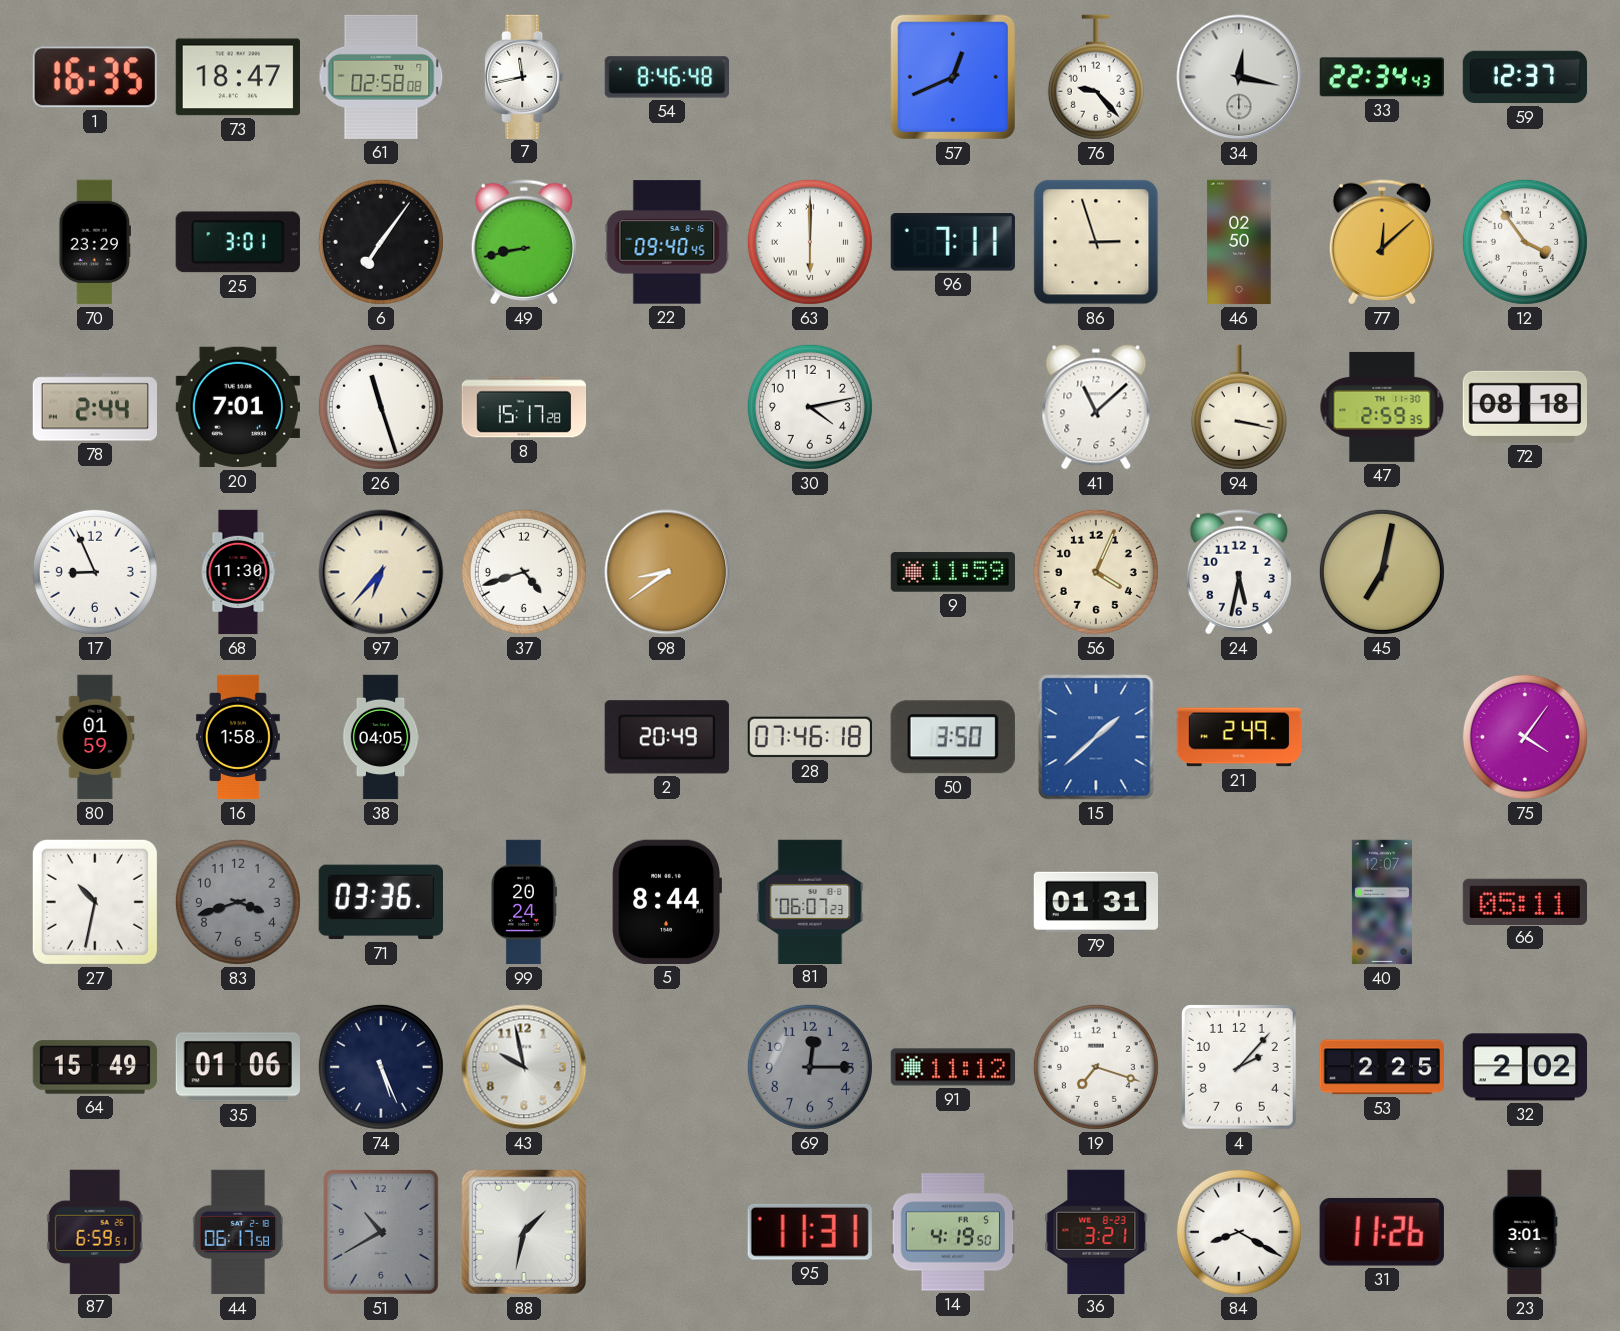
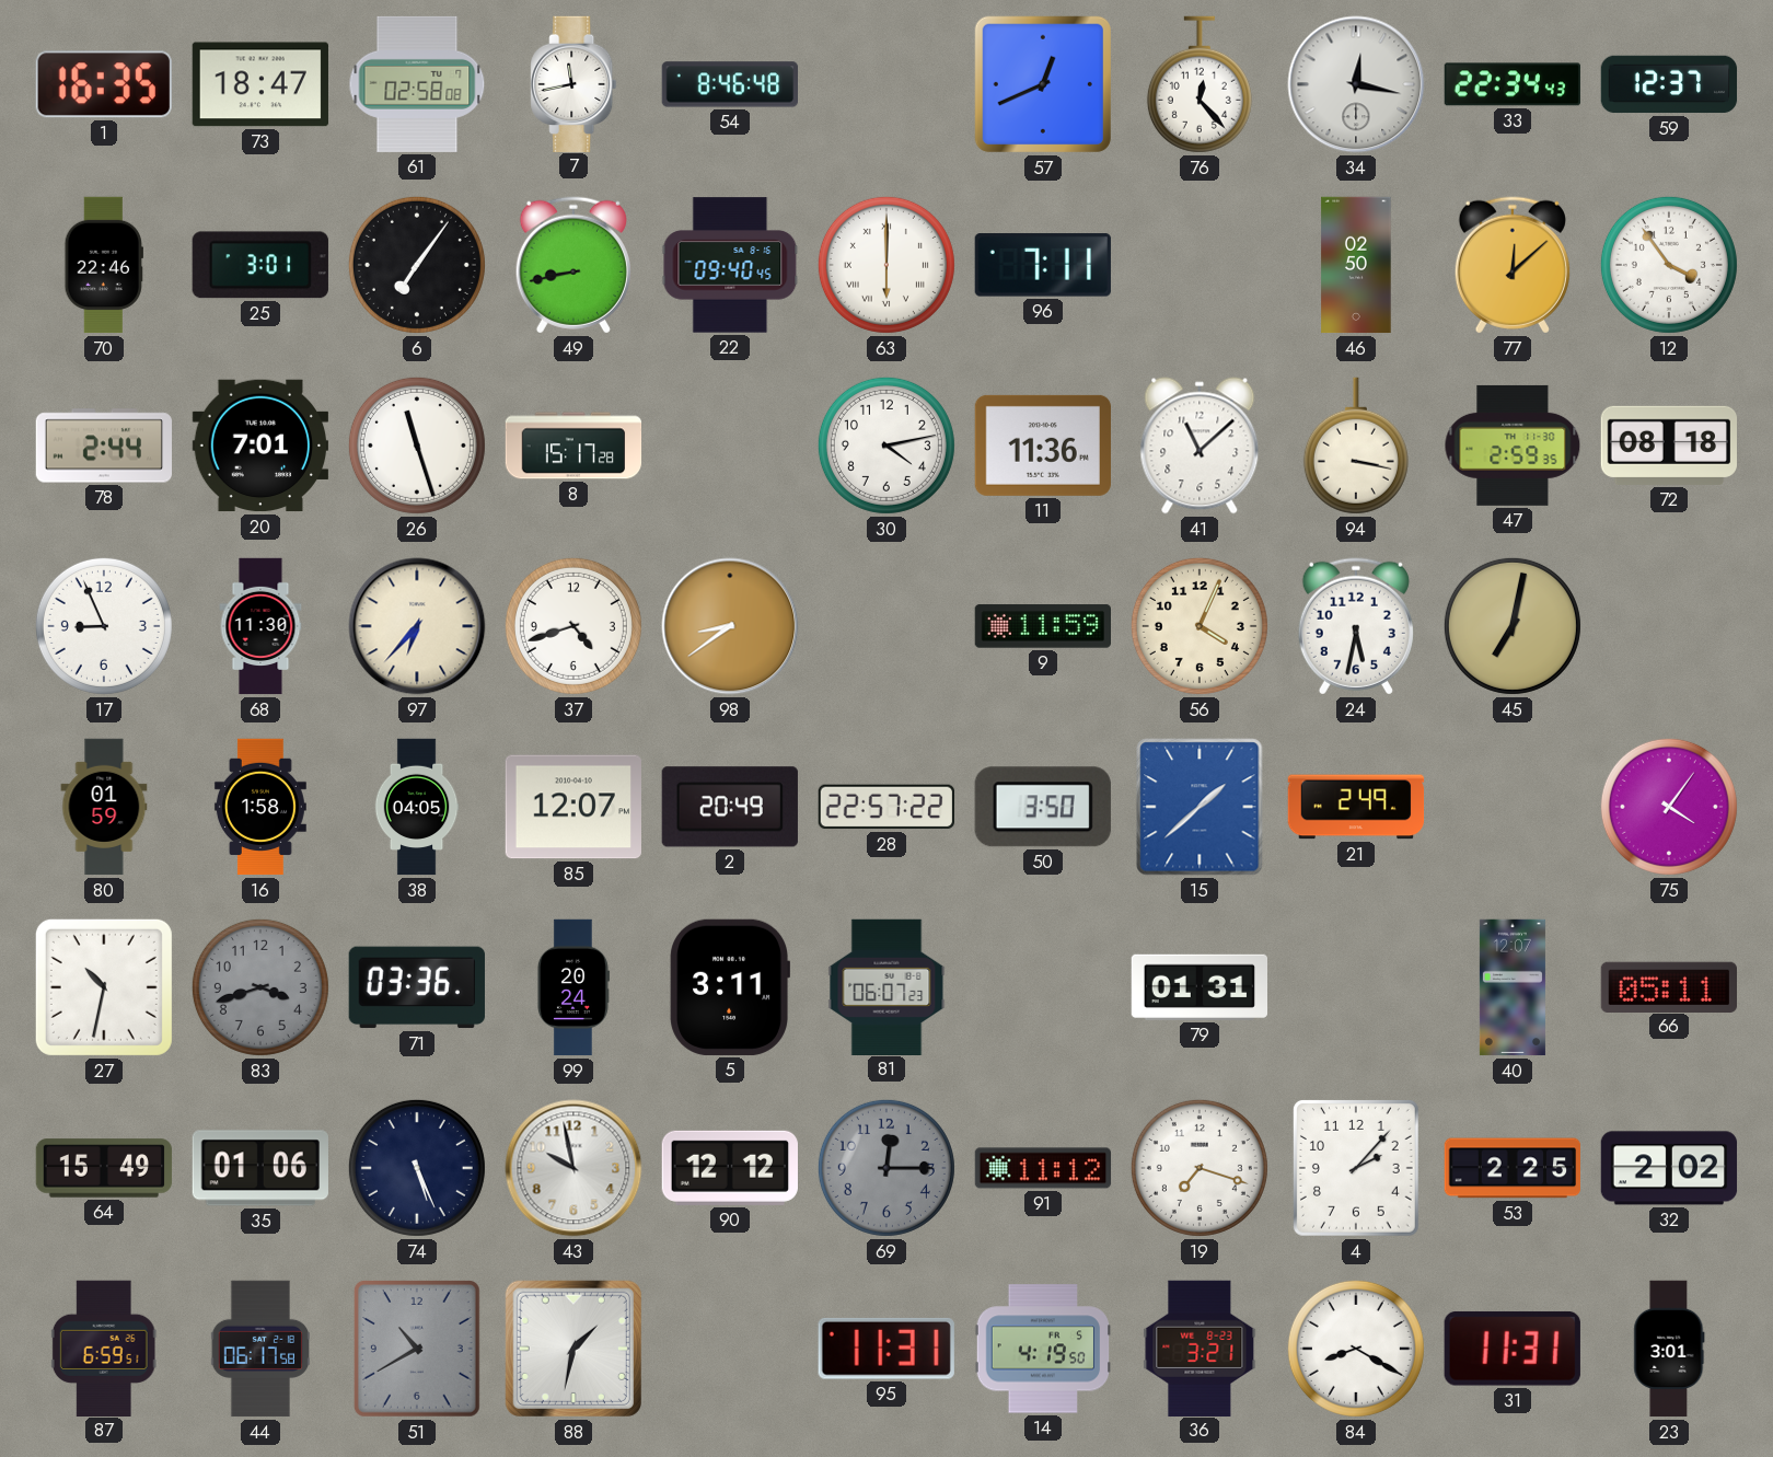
76: 9:23 -> 12:23
70: 23:29 -> 22:46
86: 2:57 -> none
11: none -> 11:36
85: none -> 12:07
28: 07:46 -> 22:57
5: 8:44 -> 3:11
90: none -> 12:12
31: 11:26 -> 11:31
